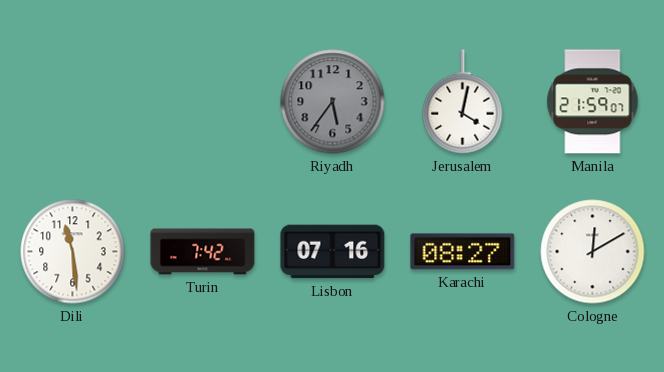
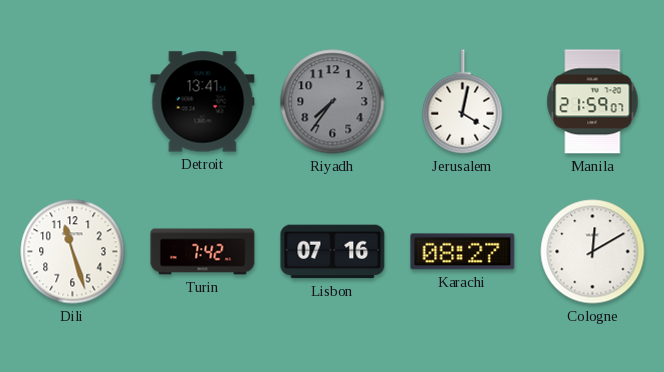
Detroit: none -> 13:41
Riyadh: 5:36 -> 7:36
Dili: 11:29 -> 11:27
